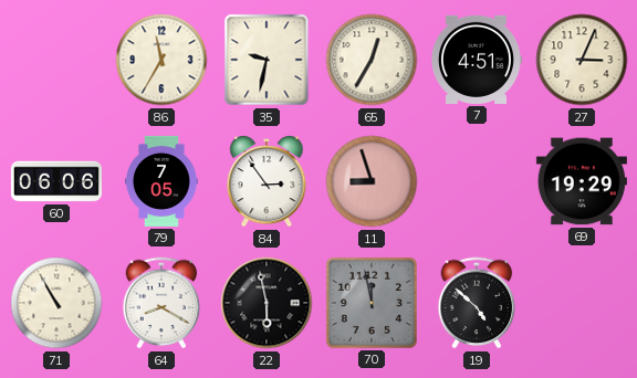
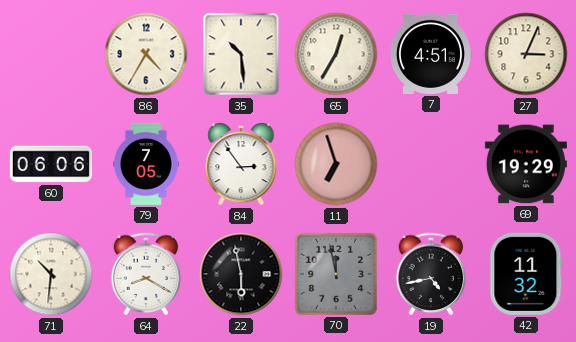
86: 11:35 -> 4:35
35: 9:32 -> 10:29
11: 8:57 -> 6:57
71: 10:55 -> 10:31
19: 4:52 -> 4:43
42: none -> 11:32
